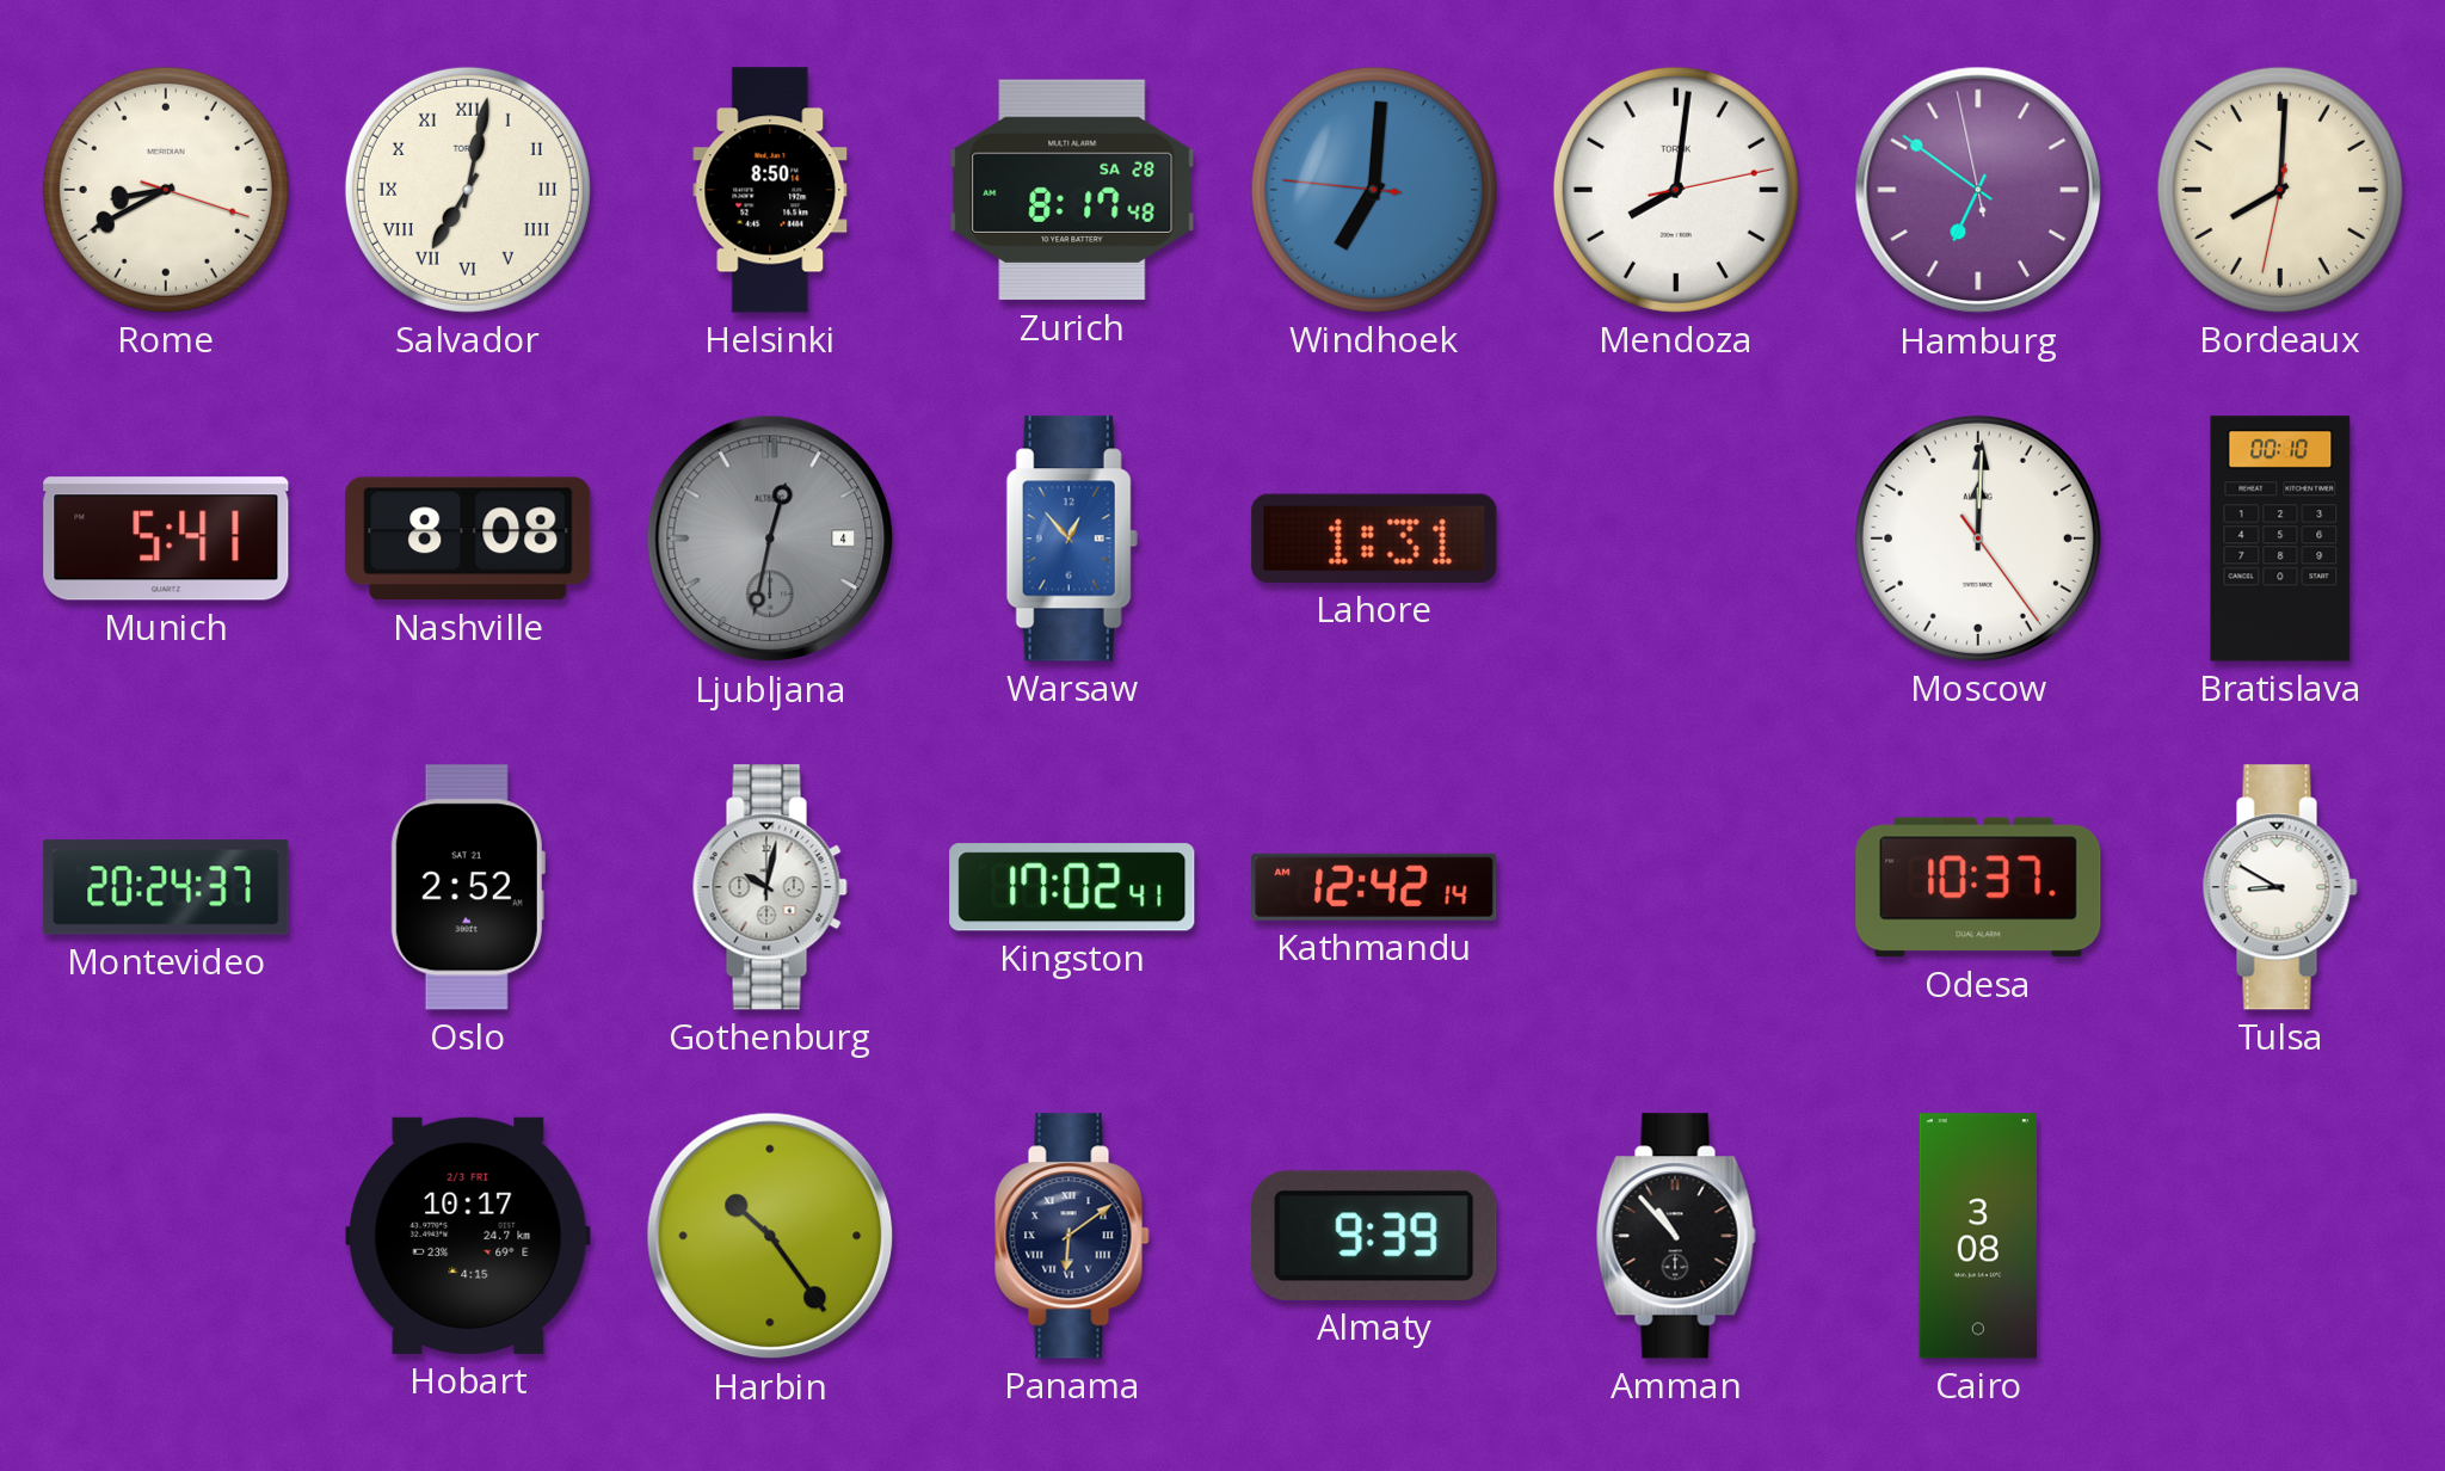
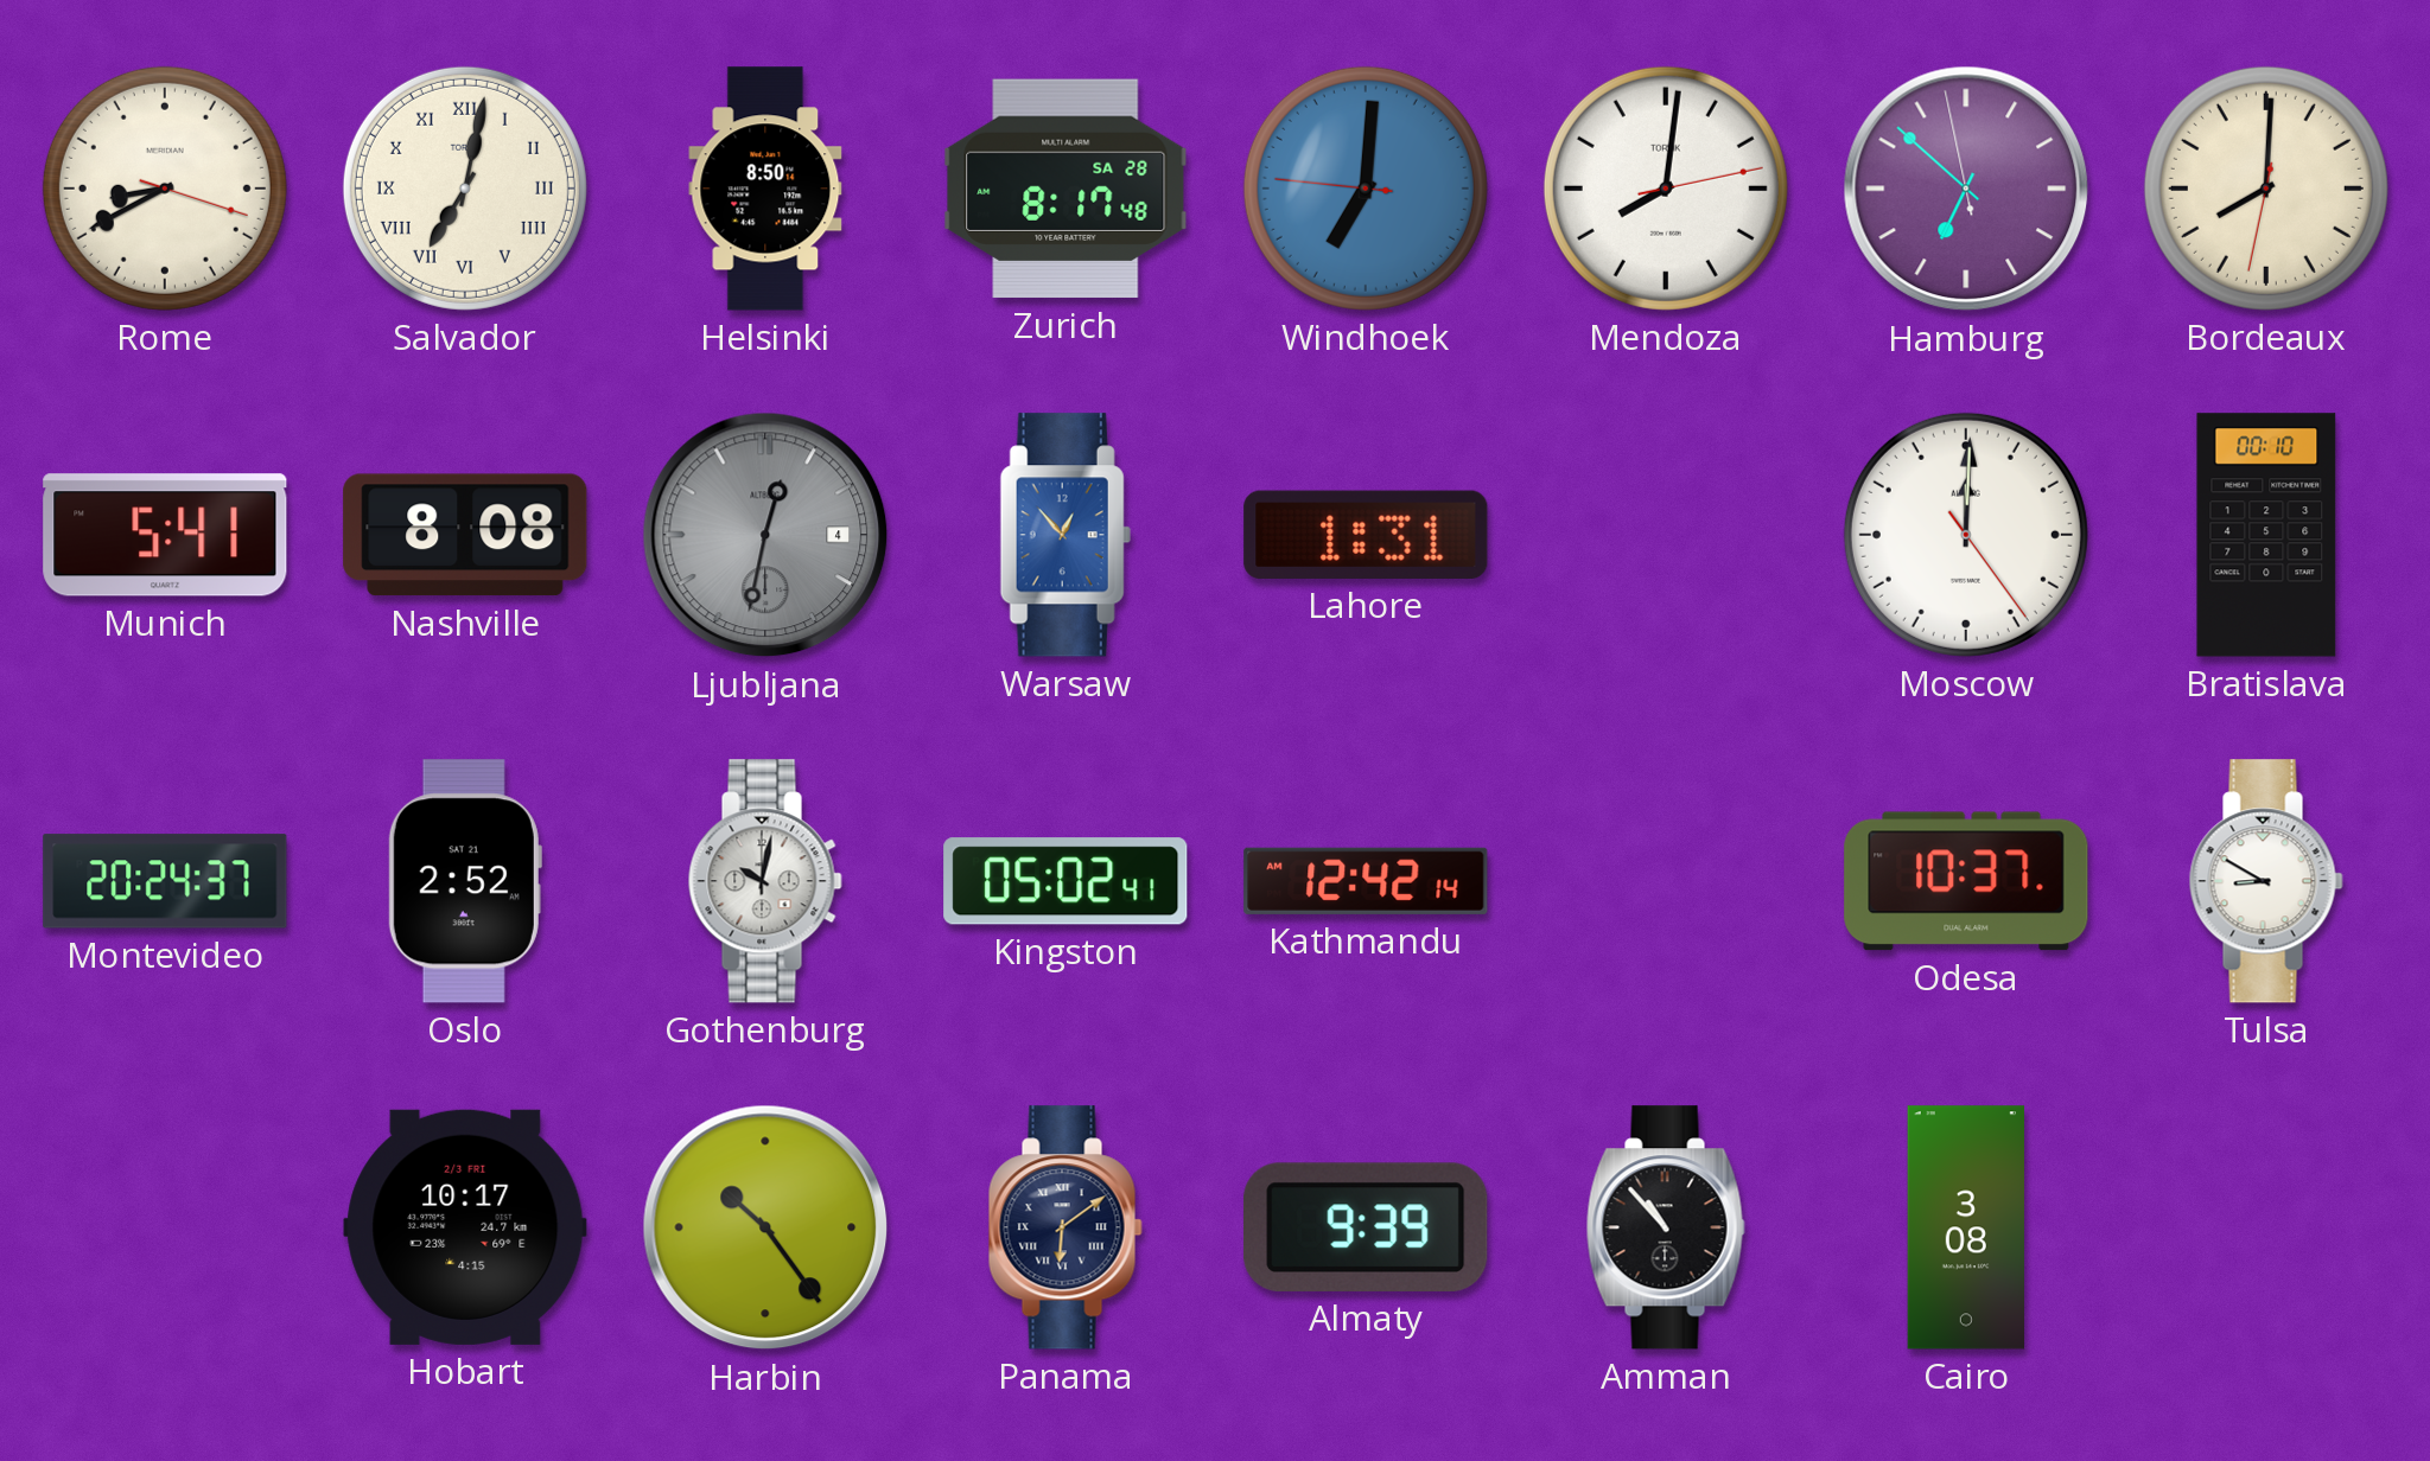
Hamburg: 6:50 -> 6:51
Kingston: 17:02 -> 05:02
